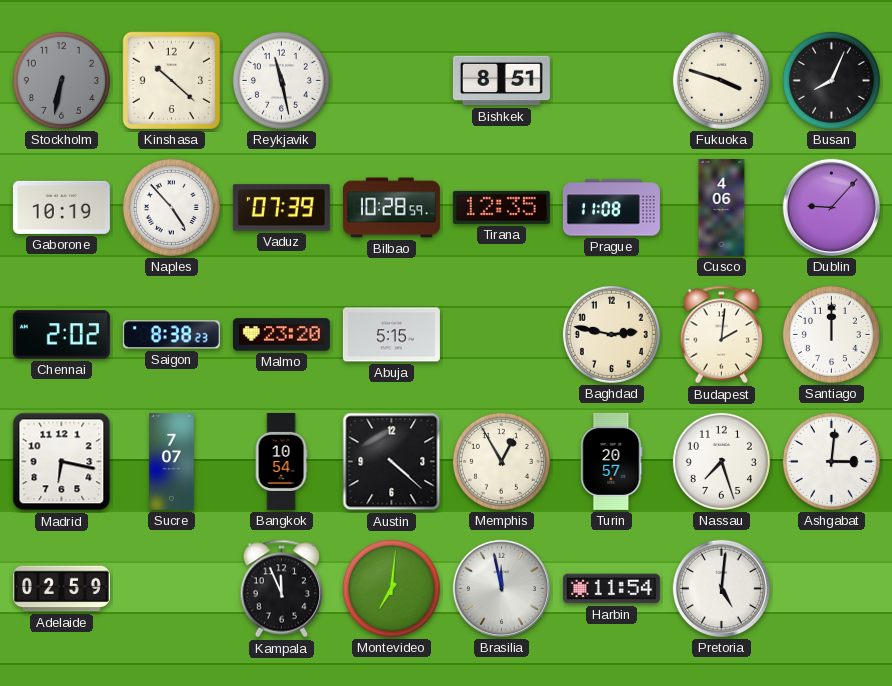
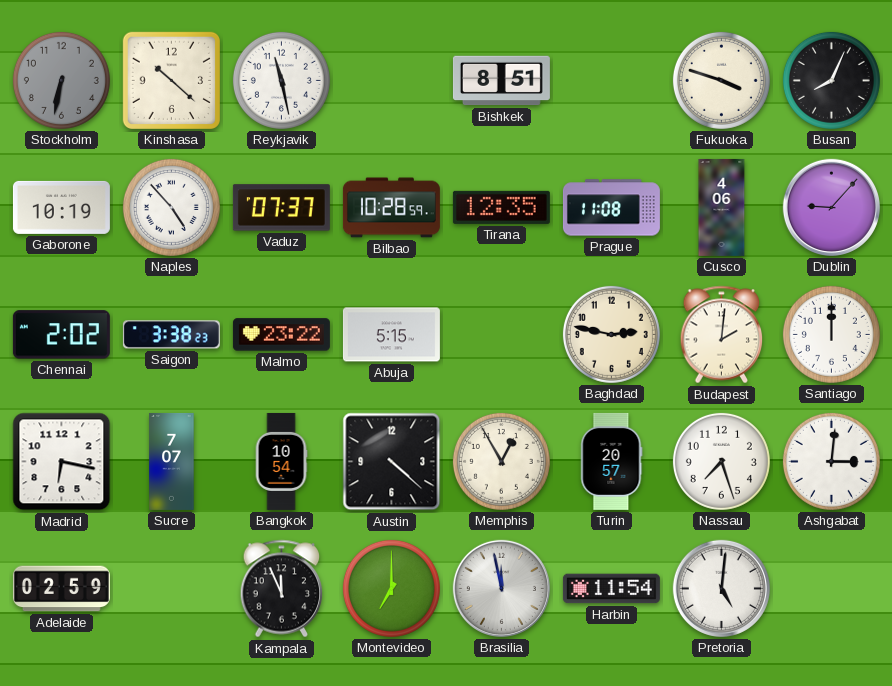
Vaduz: 07:39 -> 07:37
Saigon: 8:38 -> 3:38
Malmo: 23:20 -> 23:22
Montevideo: 7:01 -> 7:00
